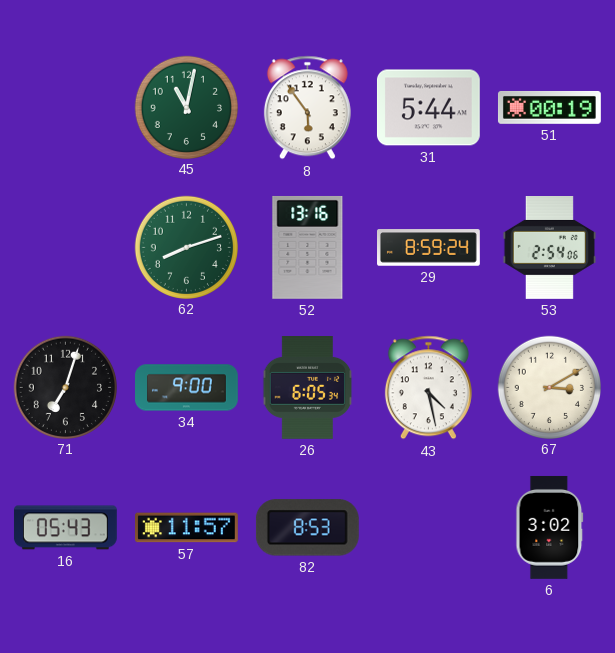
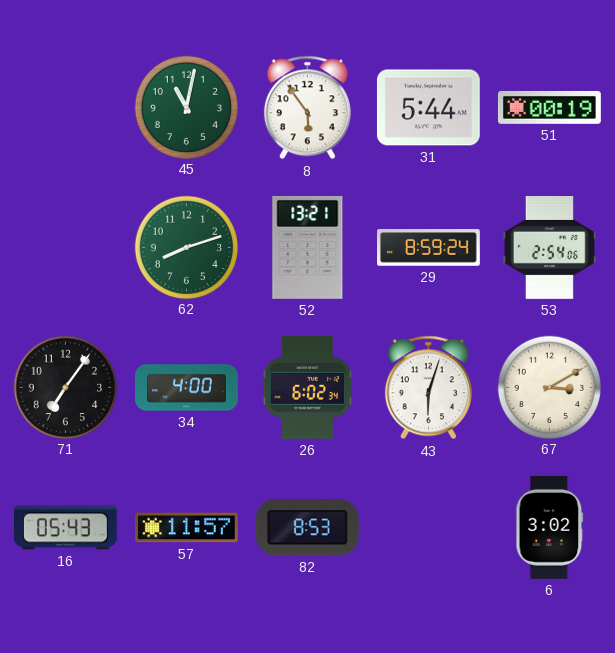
52: 13:16 -> 13:21
71: 7:03 -> 7:06
34: 9:00 -> 4:00
26: 6:05 -> 6:02
43: 4:28 -> 6:03
